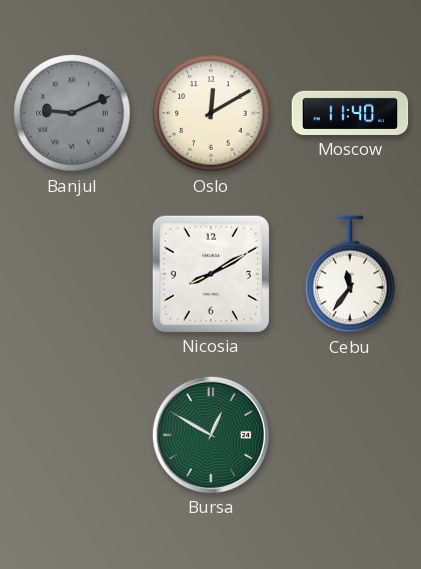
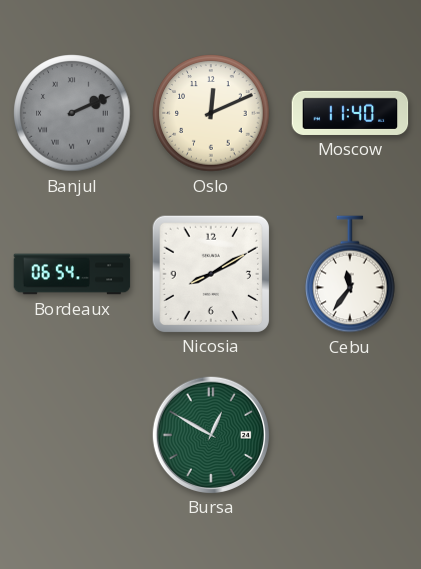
Banjul: 9:11 -> 2:11
Oslo: 12:10 -> 12:11
Bordeaux: none -> 06:54
